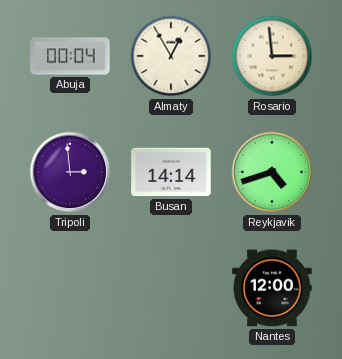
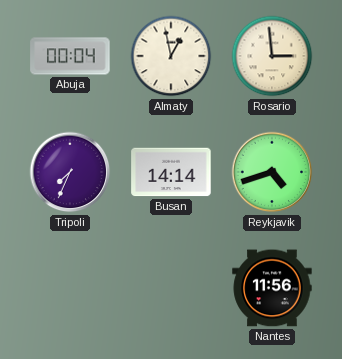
Almaty: 12:55 -> 12:58
Tripoli: 2:59 -> 7:34
Nantes: 12:00 -> 11:56
